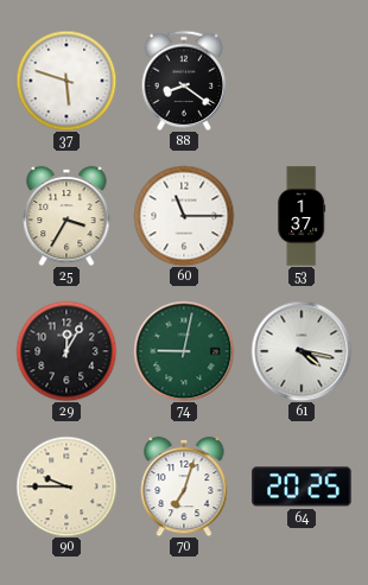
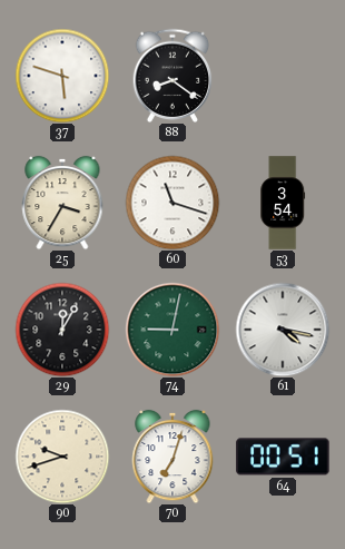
60: 11:15 -> 11:18
53: 1:37 -> 3:54
90: 9:45 -> 9:42
64: 20:25 -> 00:51
